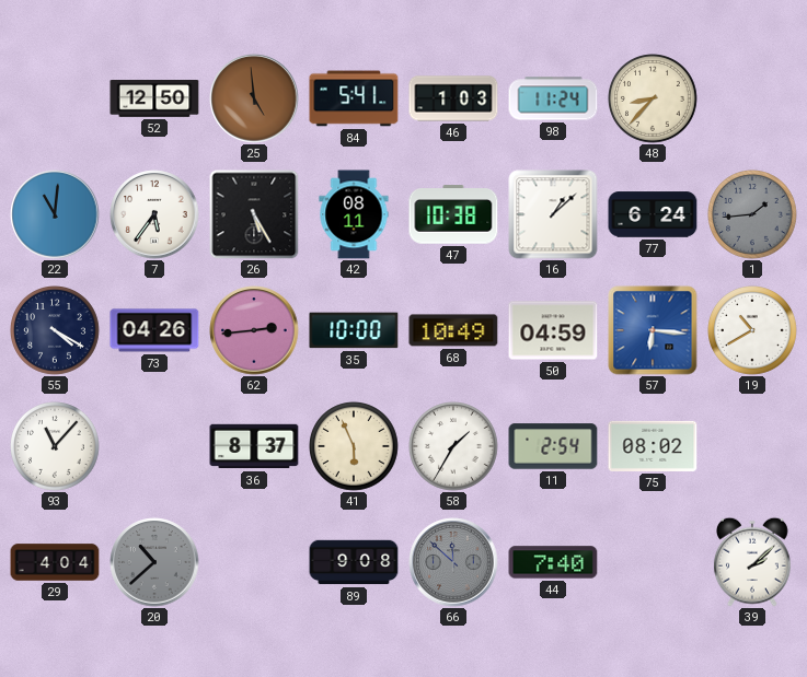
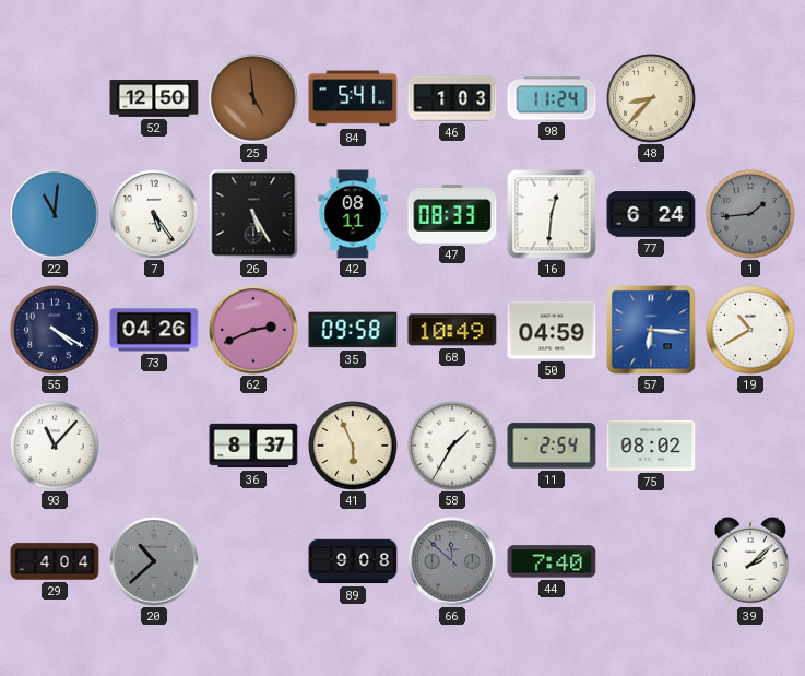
7: 5:36 -> 5:24
47: 10:38 -> 08:33
16: 1:08 -> 12:31
62: 2:44 -> 2:41
35: 10:00 -> 09:58
